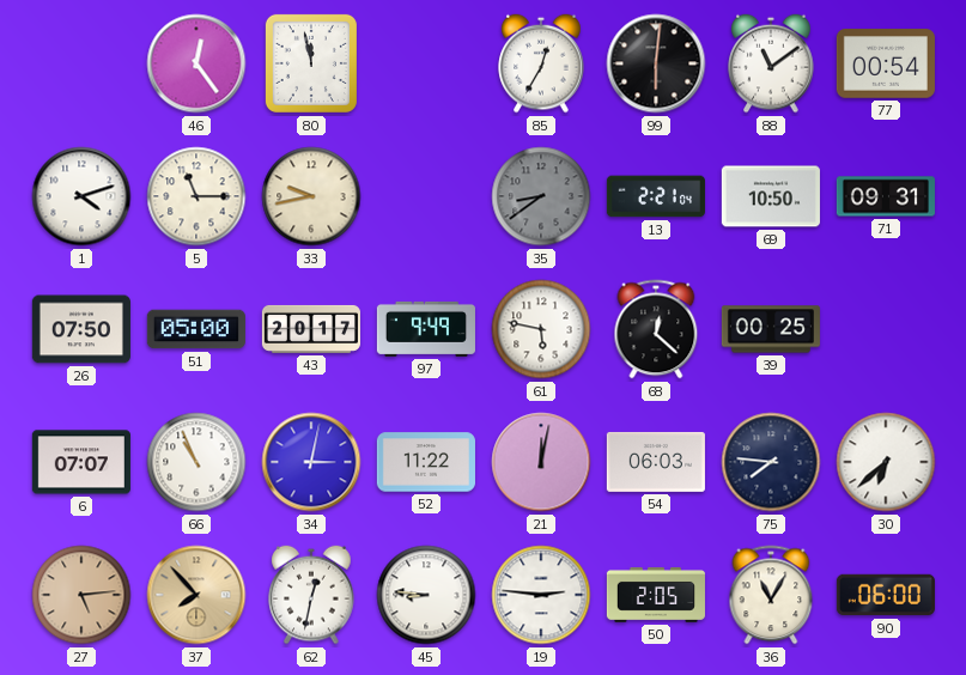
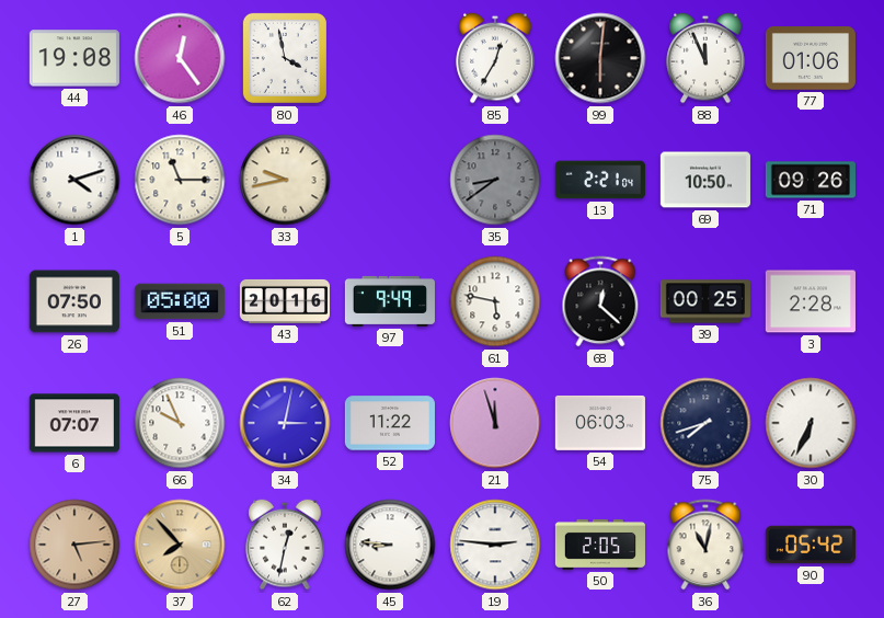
44: none -> 19:08
80: 11:58 -> 3:58
88: 11:09 -> 11:56
77: 00:54 -> 01:06
71: 09:31 -> 09:26
43: 20:17 -> 20:16
3: none -> 2:28
66: 10:56 -> 9:56
21: 12:02 -> 11:57
75: 7:46 -> 7:42
30: 6:38 -> 6:34
36: 11:05 -> 11:02
90: 06:00 -> 05:42
